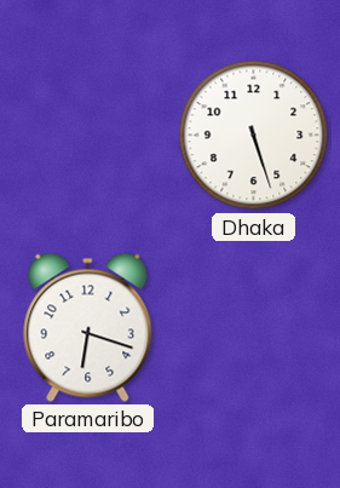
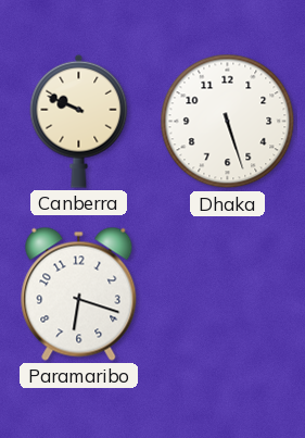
Canberra: none -> 9:49
